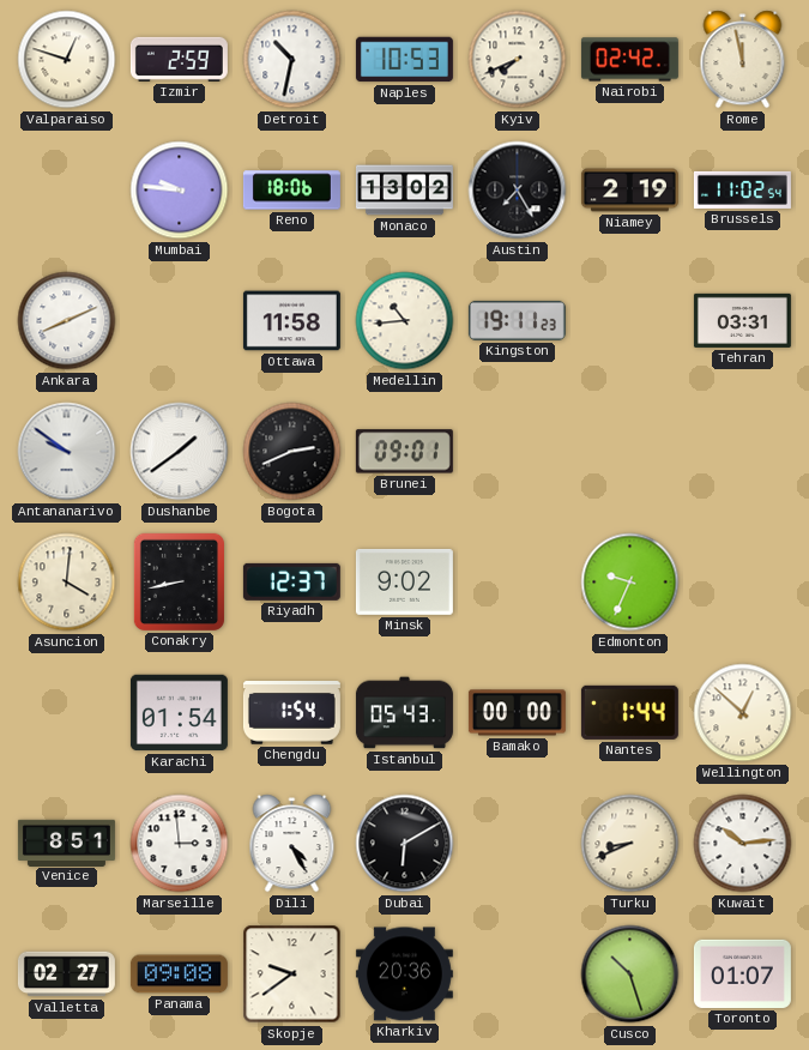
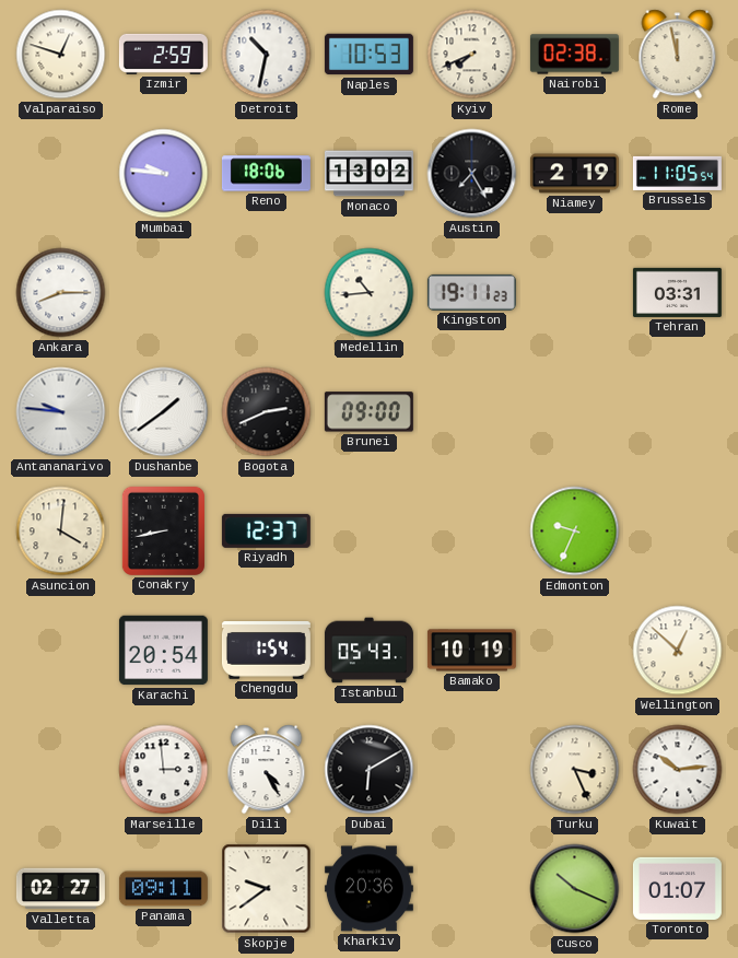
Nairobi: 02:42 -> 02:38
Brussels: 11:02 -> 11:05
Ankara: 8:11 -> 8:15
Ottawa: 11:58 -> none
Antananarivo: 9:51 -> 9:46
Brunei: 09:01 -> 09:00
Minsk: 9:02 -> none
Karachi: 01:54 -> 20:54
Bamako: 00:00 -> 10:19
Nantes: 1:44 -> none
Venice: 8:51 -> none
Turku: 8:41 -> 3:26
Panama: 09:08 -> 09:11
Cusco: 10:27 -> 10:19
